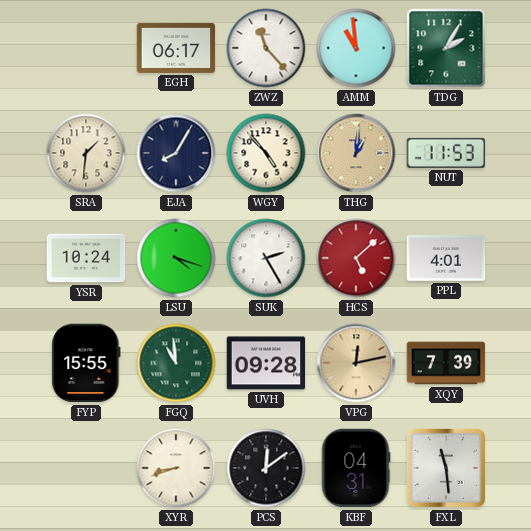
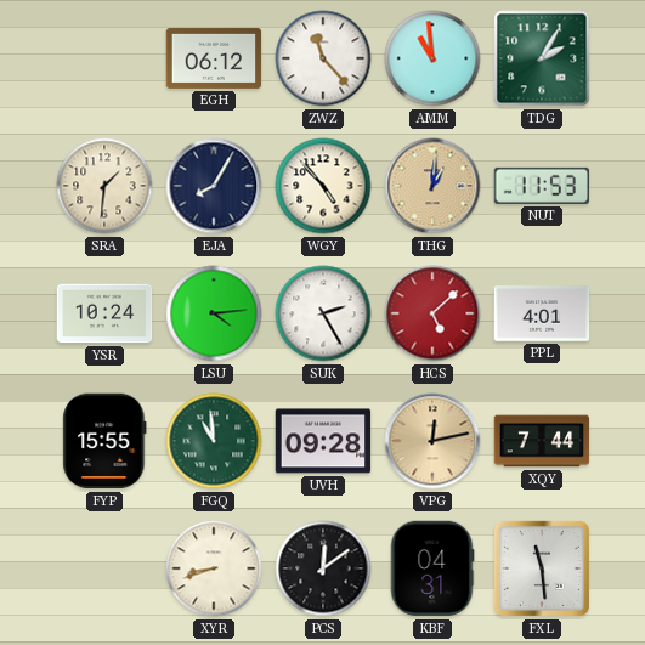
EGH: 06:17 -> 06:12
LSU: 4:18 -> 4:14
XQY: 7:39 -> 7:44
